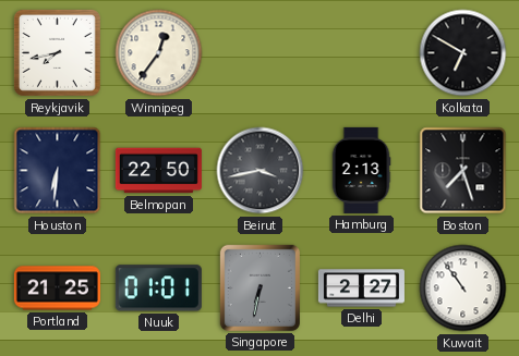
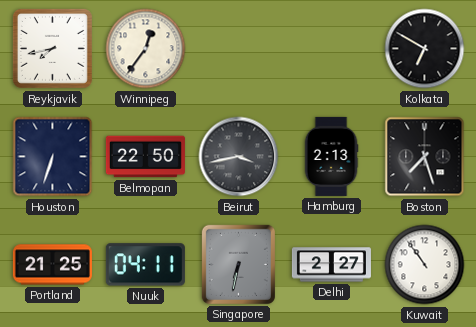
Houston: 6:31 -> 6:33
Nuuk: 01:01 -> 04:11
